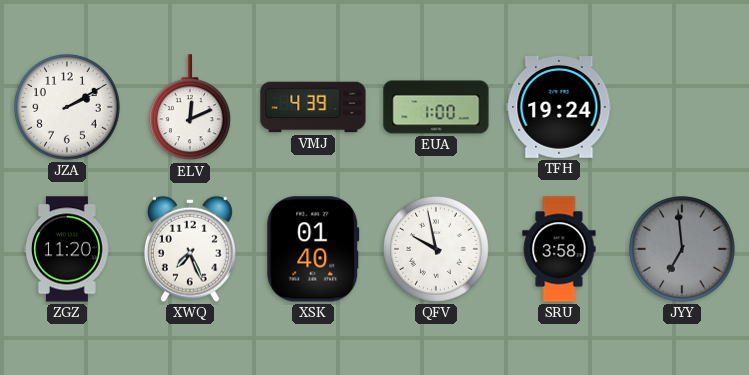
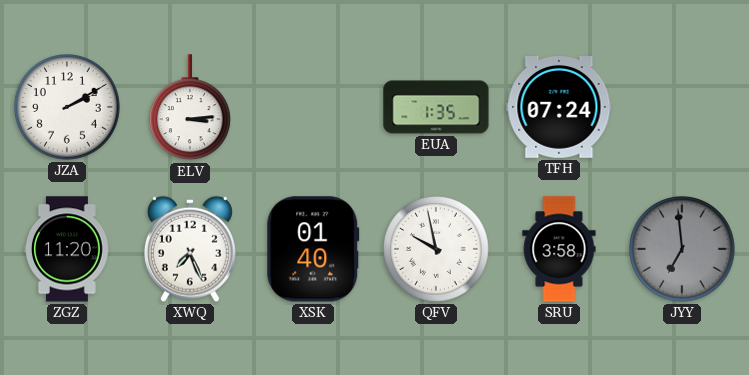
ELV: 12:11 -> 3:14
VMJ: 4:39 -> none
EUA: 1:00 -> 1:35
TFH: 19:24 -> 07:24
